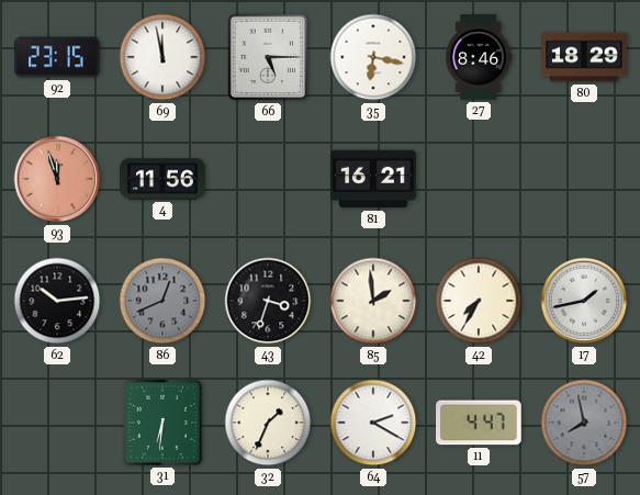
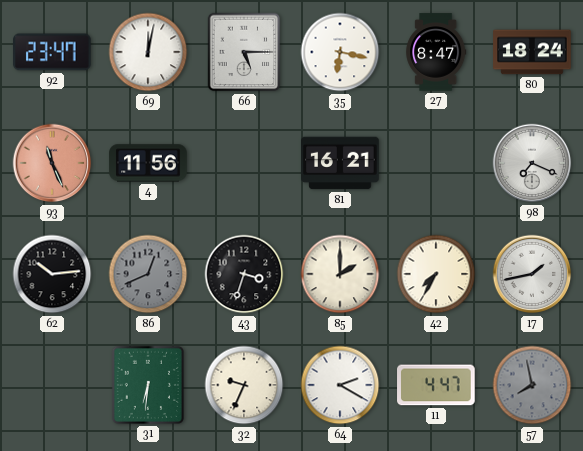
92: 23:15 -> 23:47
69: 11:58 -> 12:02
27: 8:46 -> 8:47
80: 18:29 -> 18:24
93: 11:57 -> 11:26
98: none -> 7:19
85: 1:59 -> 2:00
32: 1:34 -> 9:34
